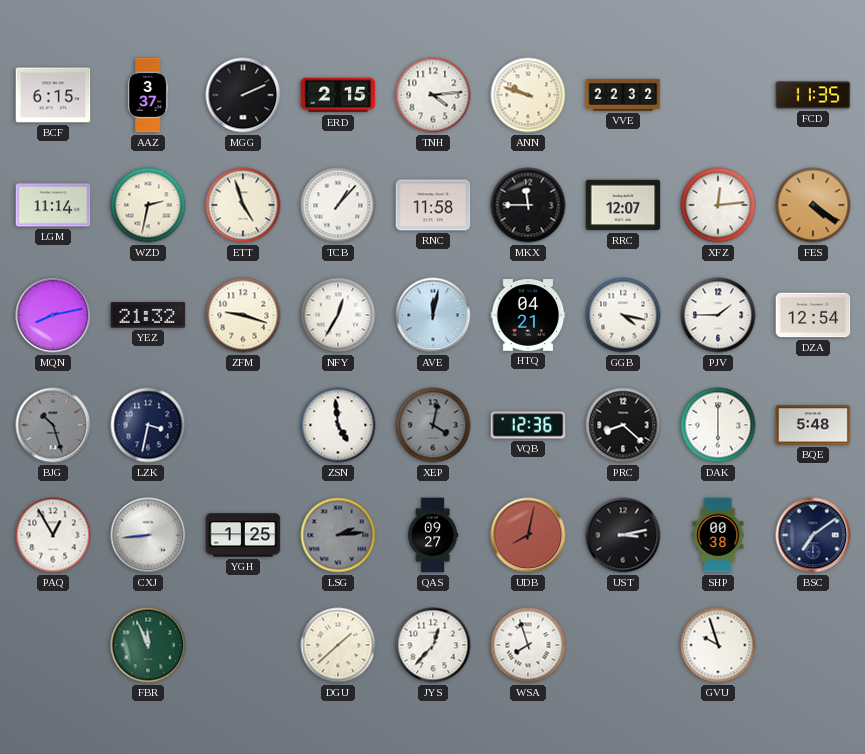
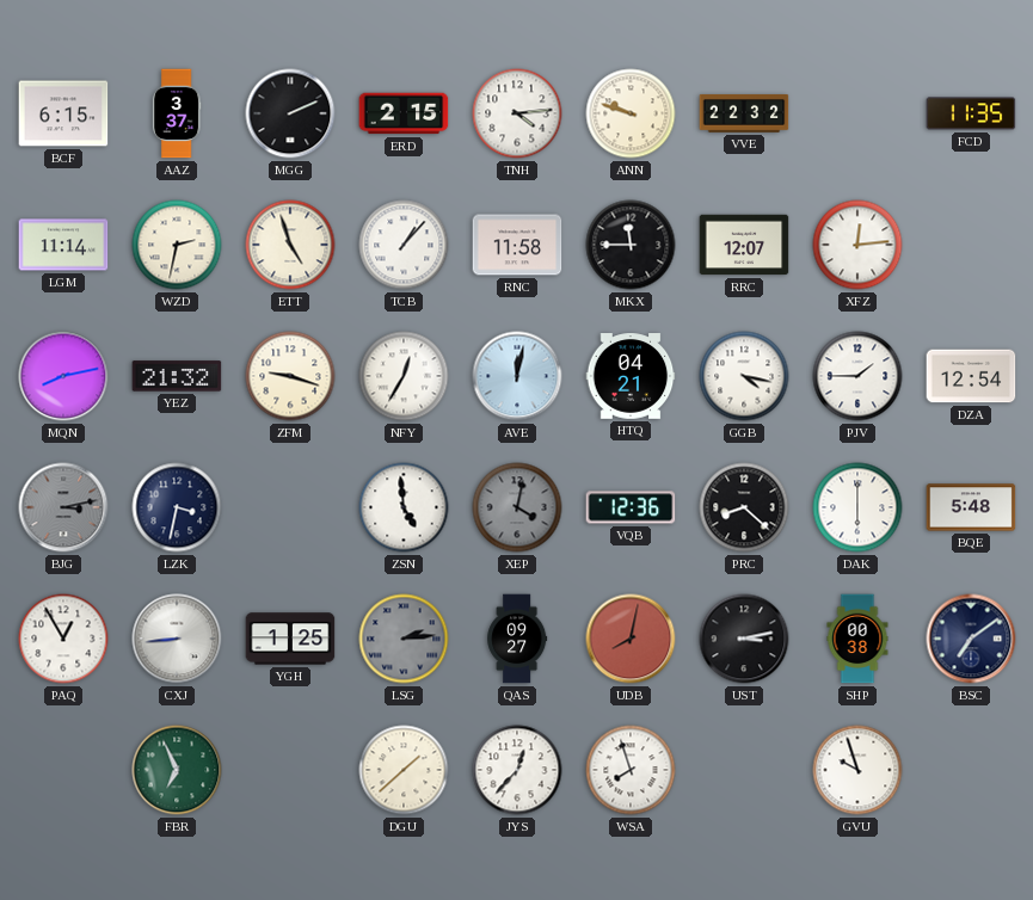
FES: 4:21 -> none
BJG: 10:27 -> 3:13
FBR: 11:56 -> 6:56
